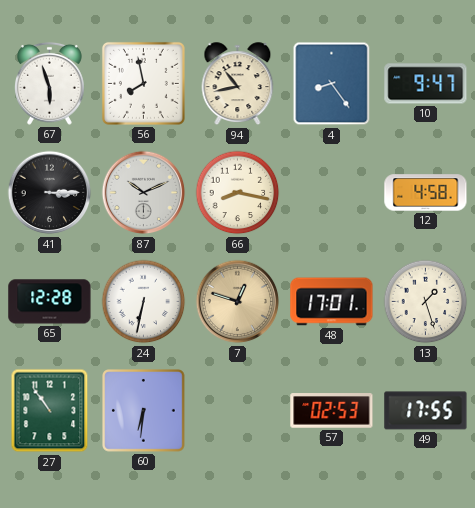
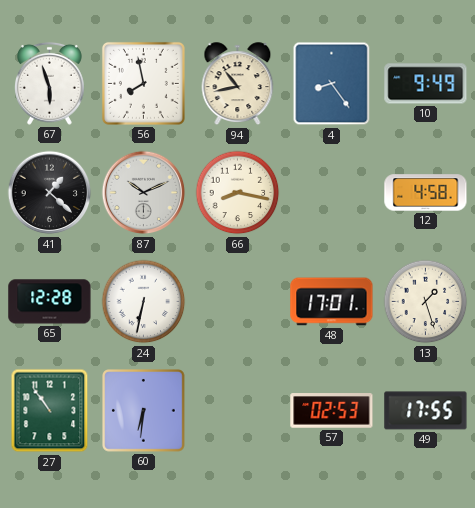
10: 9:47 -> 9:49
41: 3:15 -> 1:22
7: 12:48 -> none
